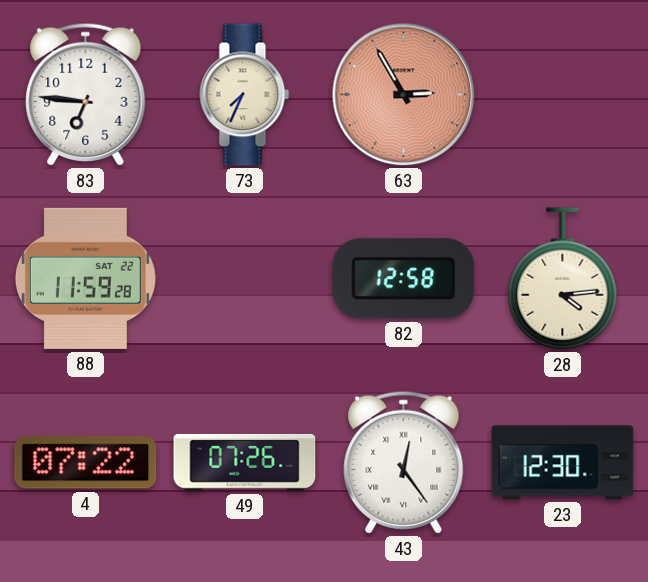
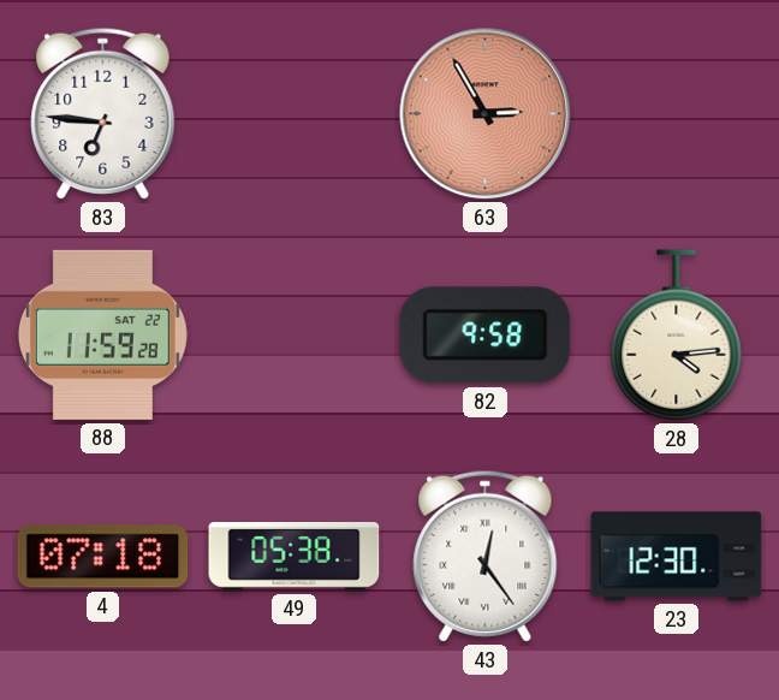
73: 7:34 -> none
82: 12:58 -> 9:58
4: 07:22 -> 07:18
49: 07:26 -> 05:38
